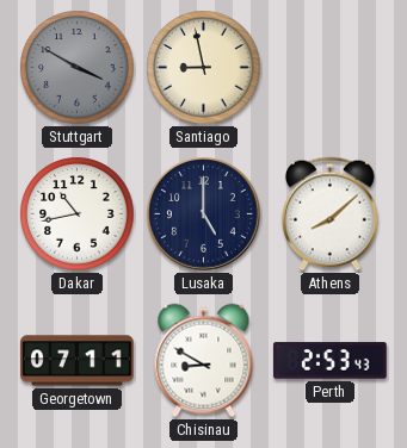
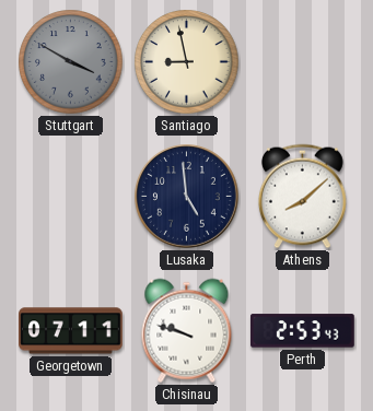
Dakar: 10:43 -> none
Lusaka: 5:00 -> 4:59
Chisinau: 8:50 -> 9:48
